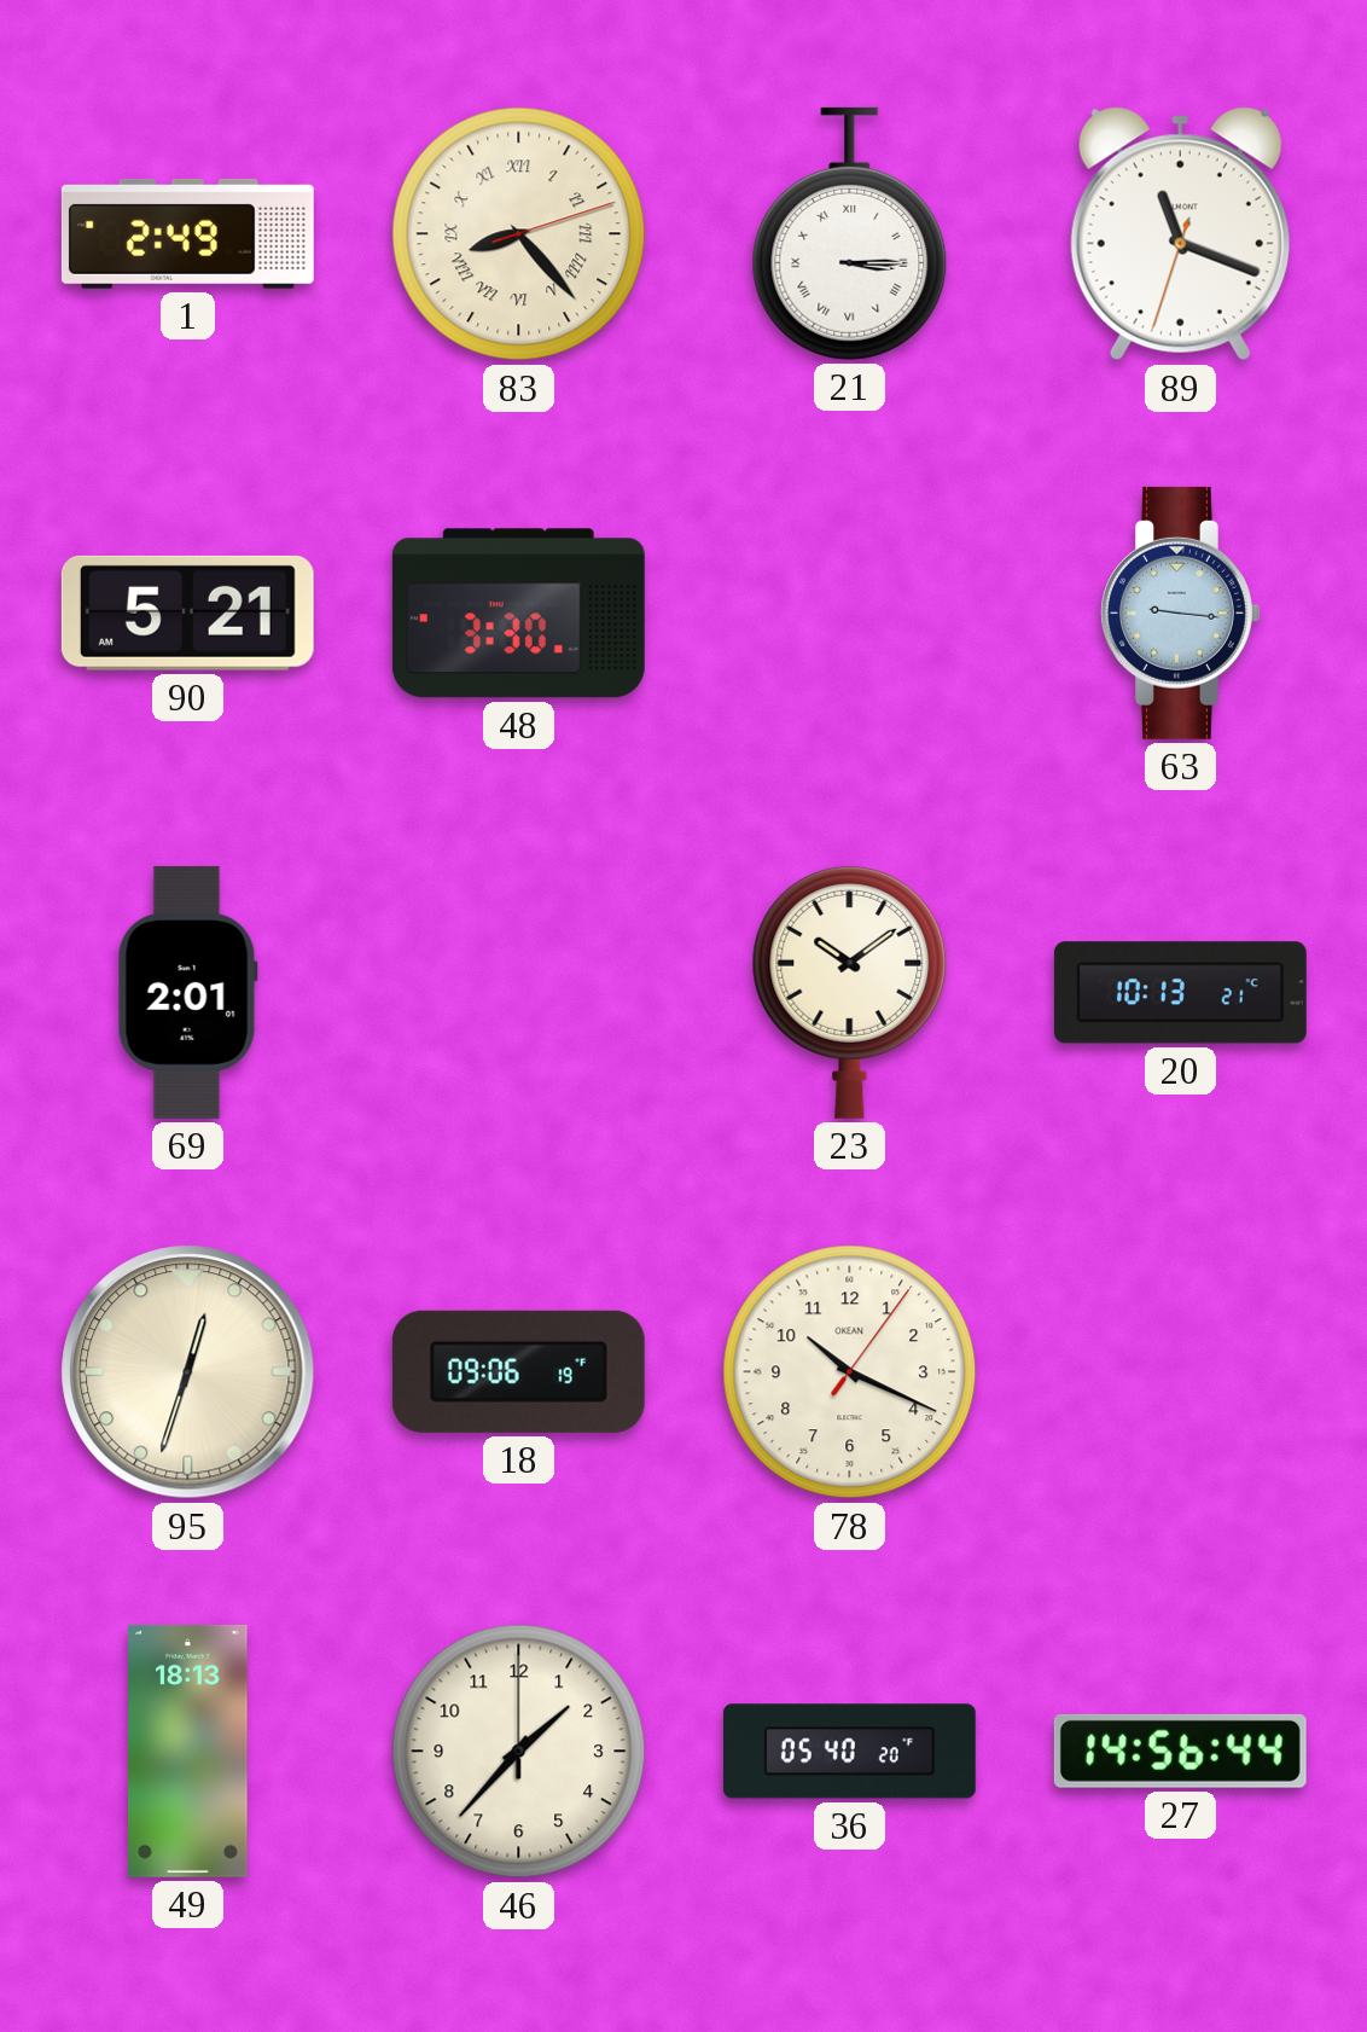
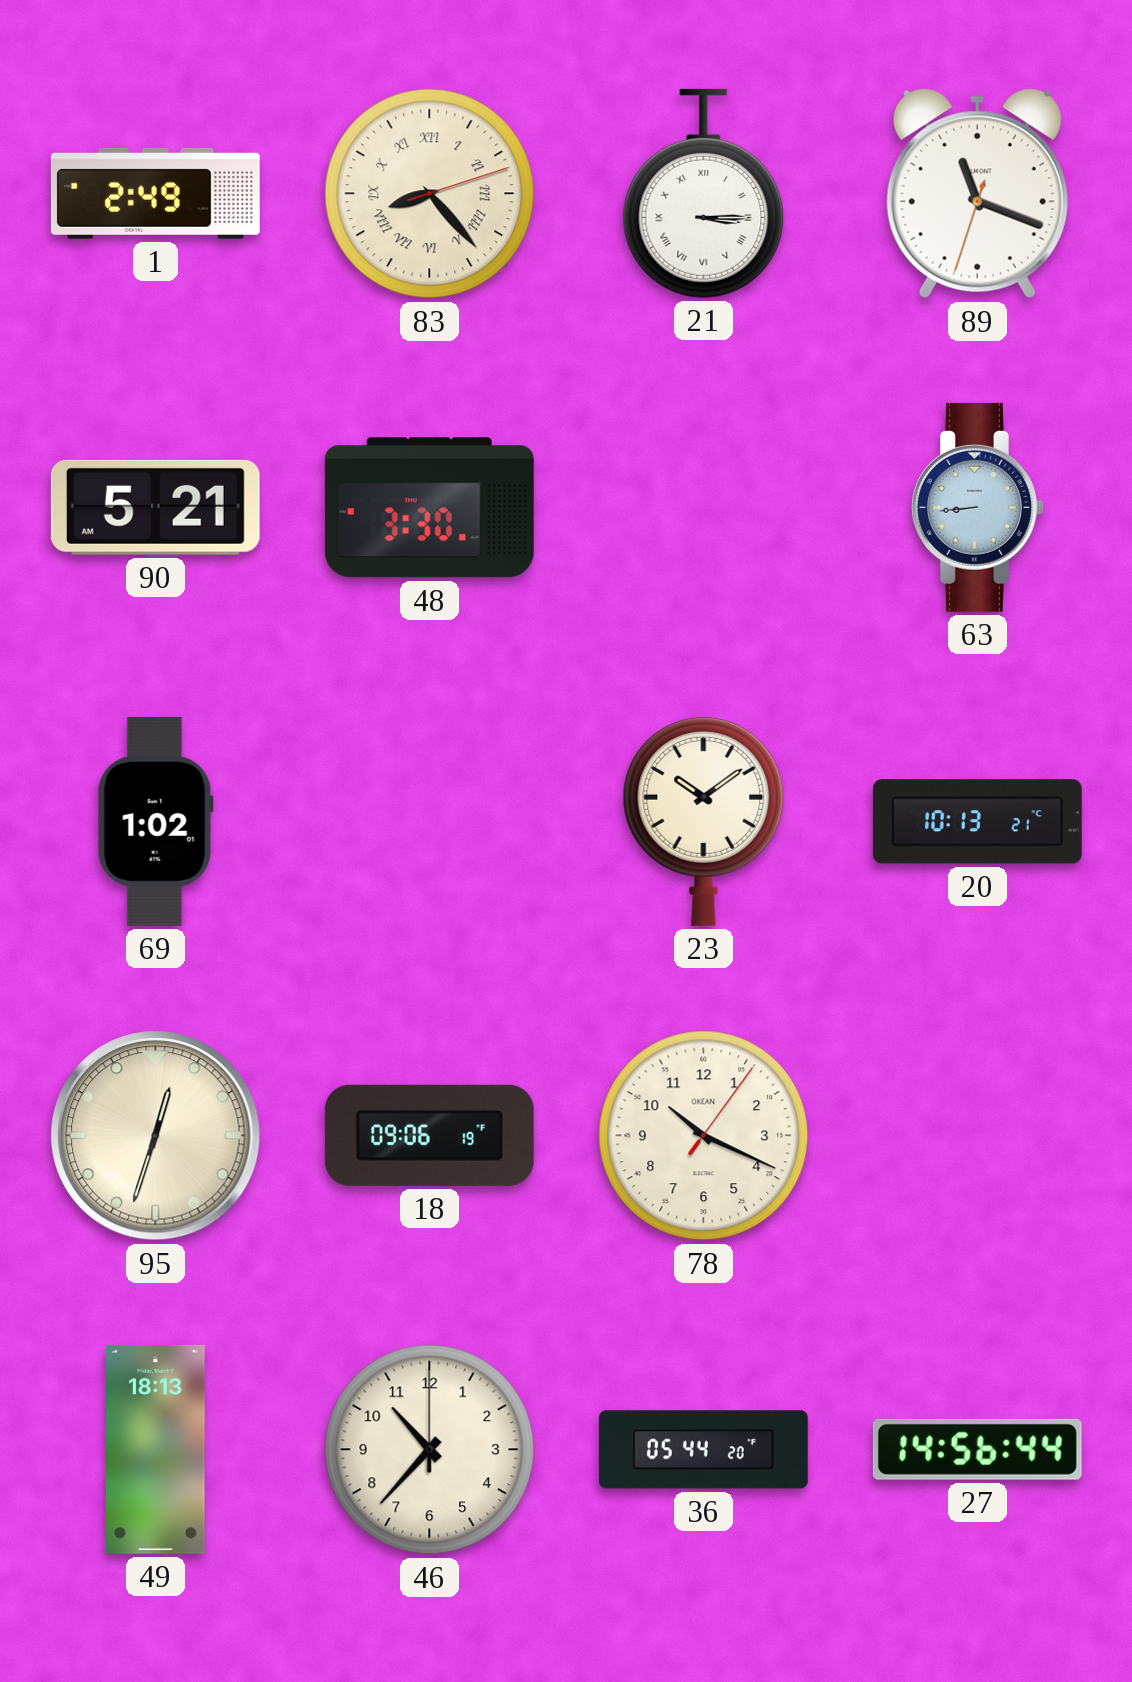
63: 9:16 -> 8:44
69: 2:01 -> 1:02
46: 1:37 -> 10:37
36: 05:40 -> 05:44
